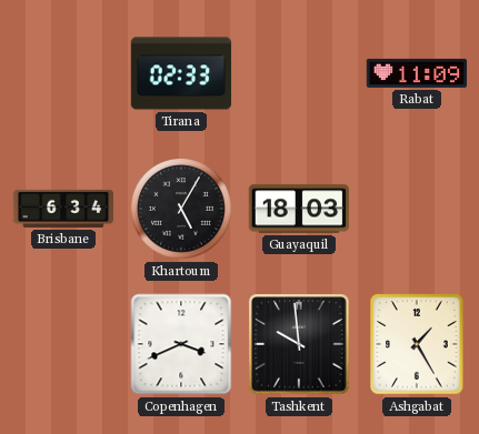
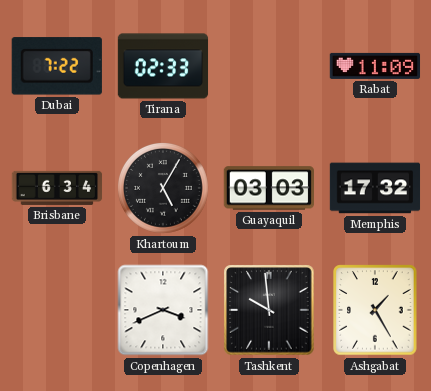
Dubai: none -> 7:22
Guayaquil: 18:03 -> 03:03
Memphis: none -> 17:32
